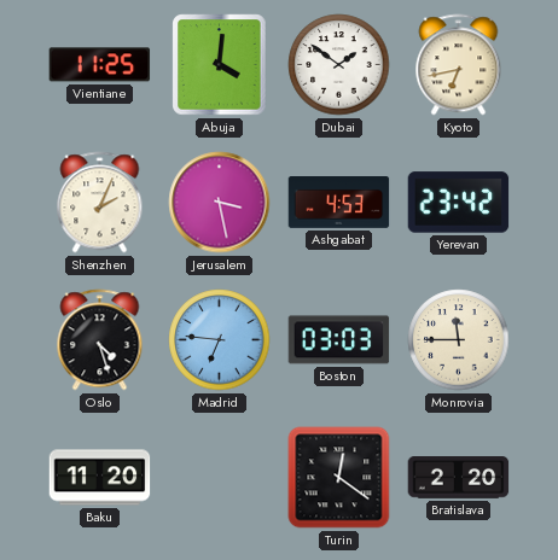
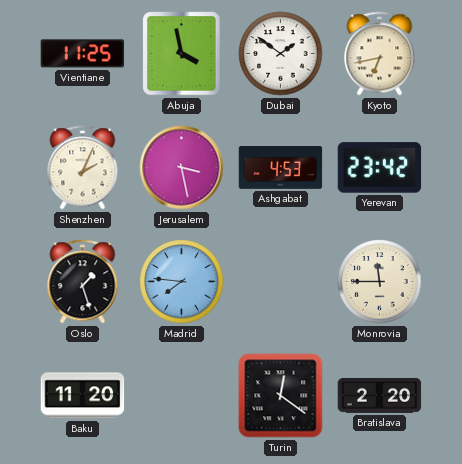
Abuja: 4:01 -> 3:58
Oslo: 4:27 -> 1:27
Madrid: 6:46 -> 7:46
Boston: 03:03 -> none
